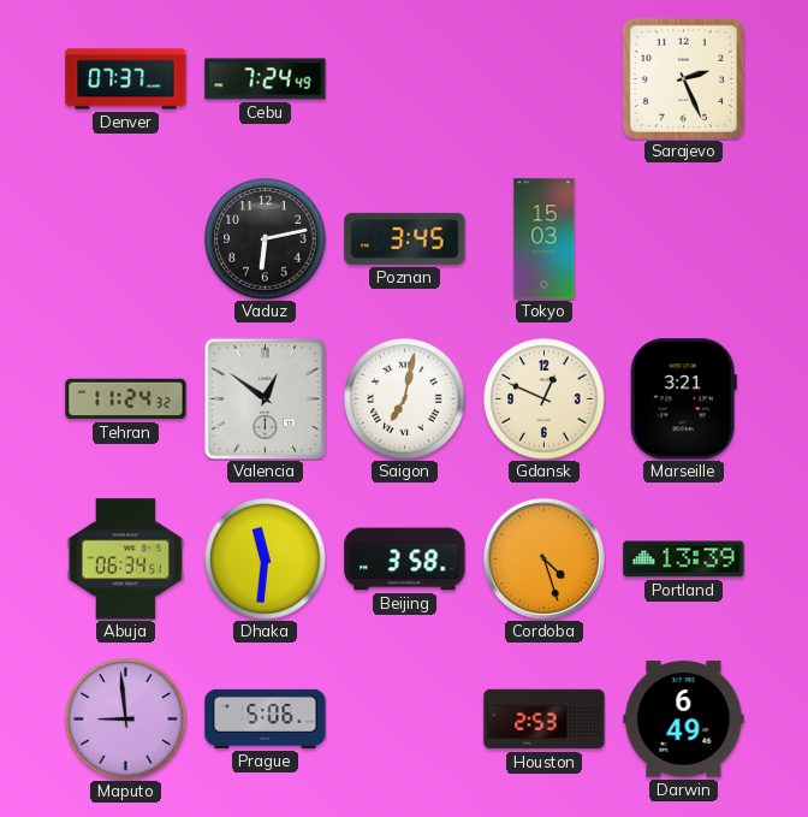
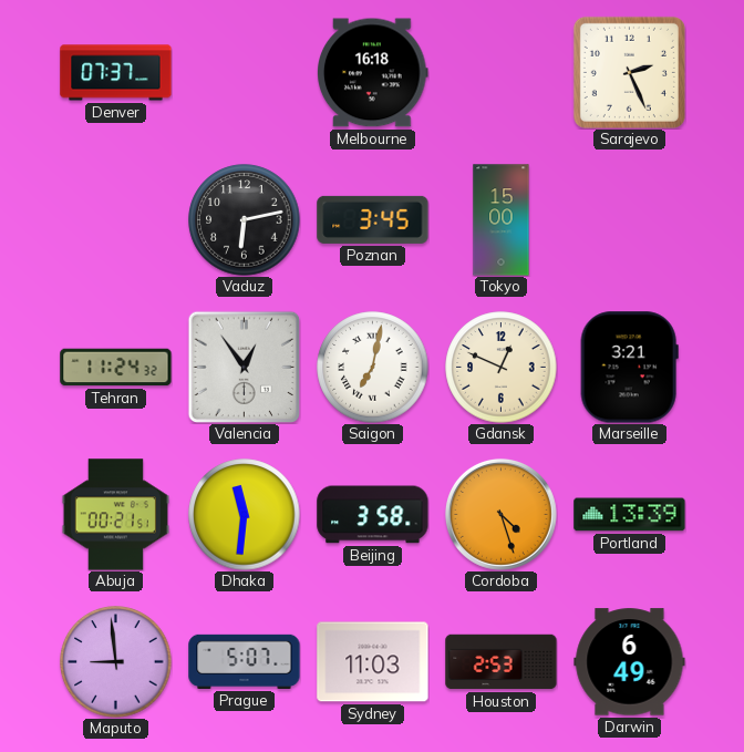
Cebu: 7:24 -> none
Melbourne: none -> 16:18
Tokyo: 15:03 -> 15:00
Valencia: 12:51 -> 12:54
Abuja: 06:34 -> 00:21
Prague: 5:06 -> 5:07
Sydney: none -> 11:03
